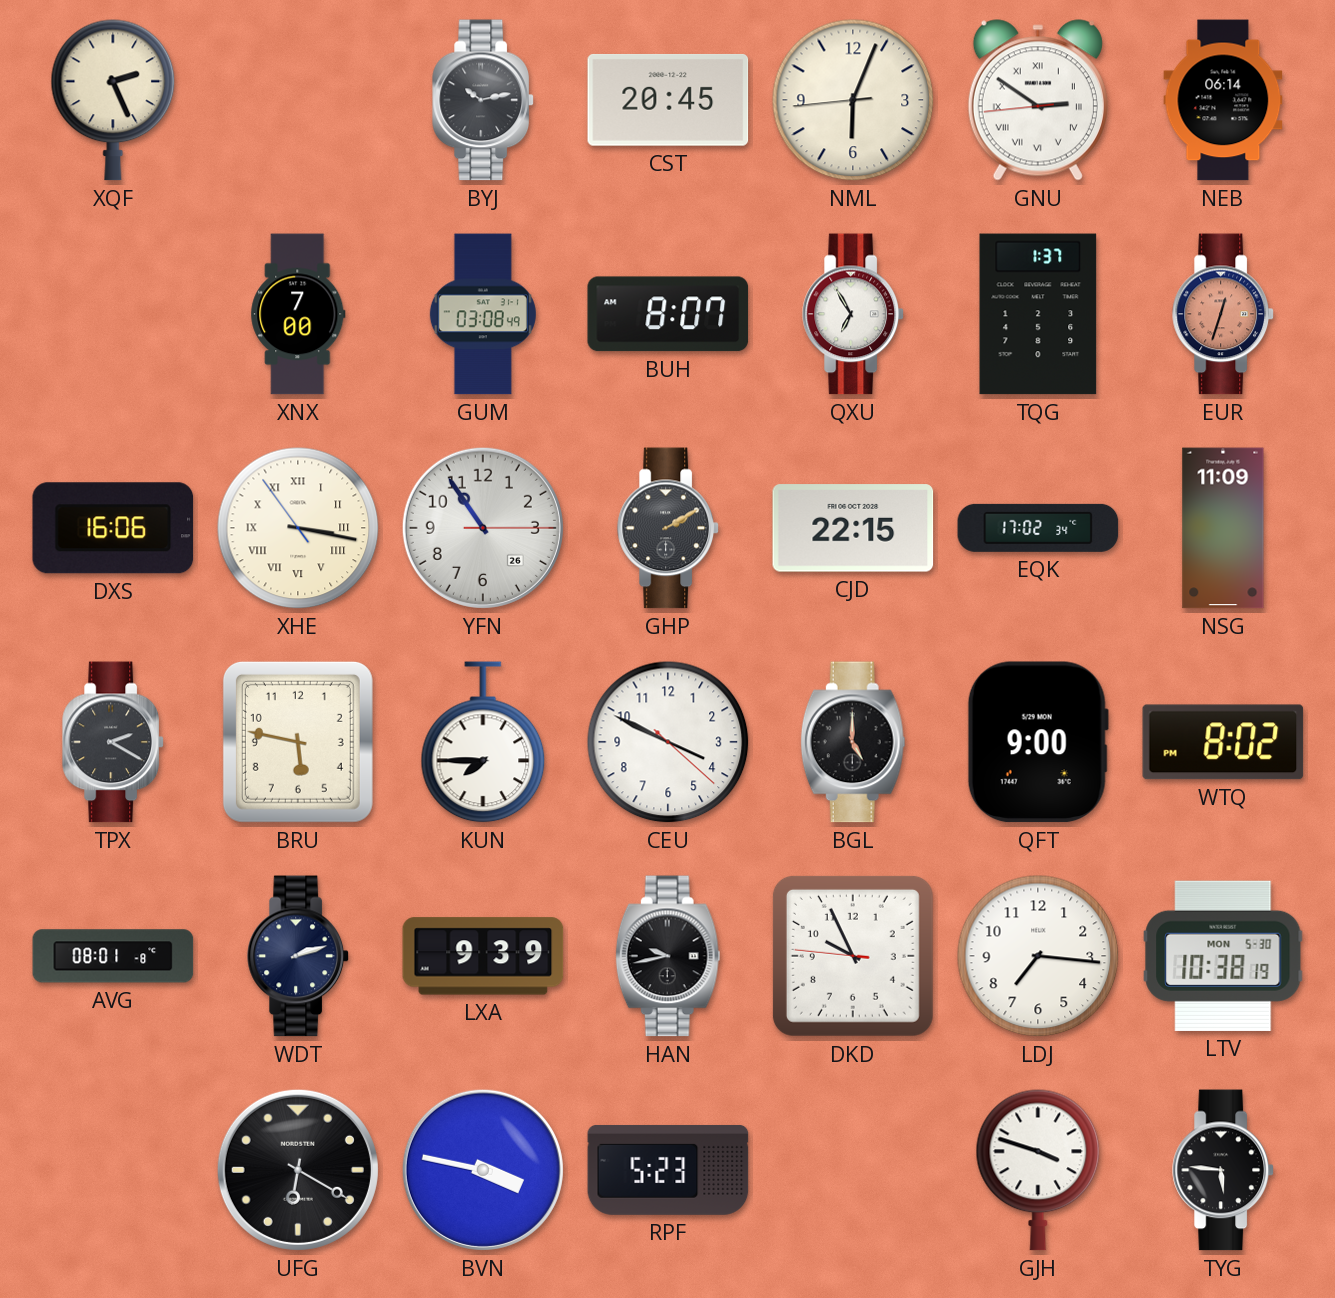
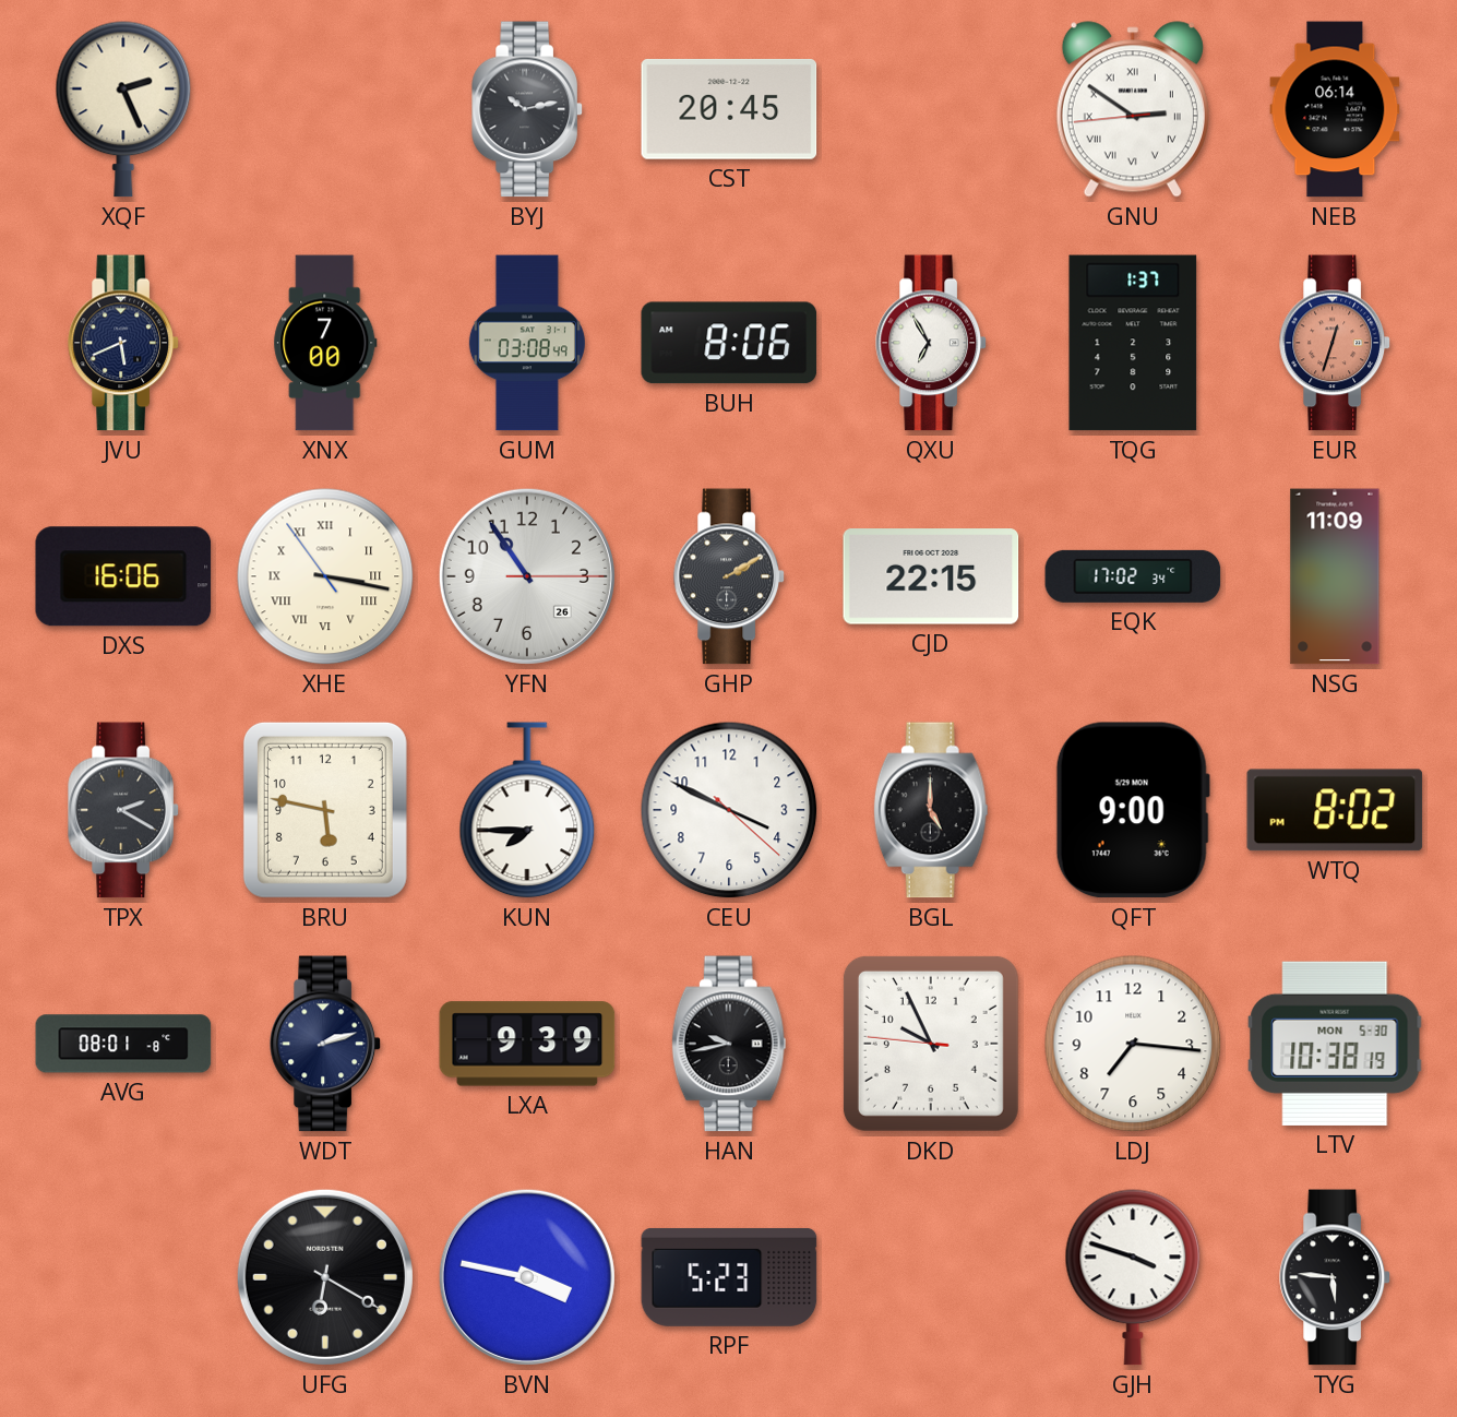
NML: 6:03 -> none
JVU: none -> 5:41
BUH: 8:07 -> 8:06
